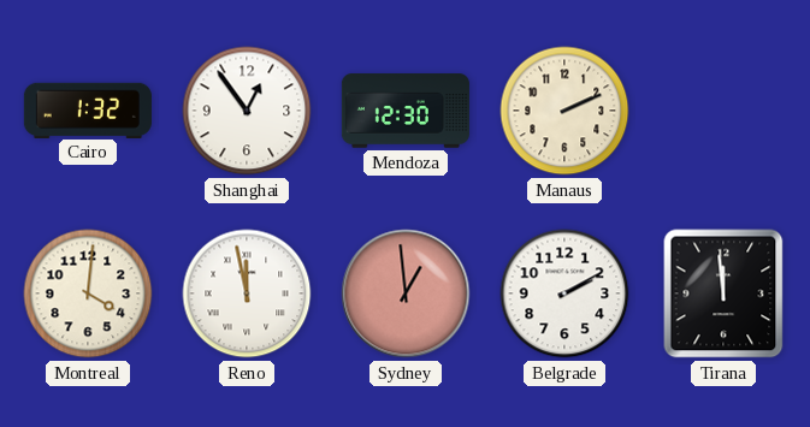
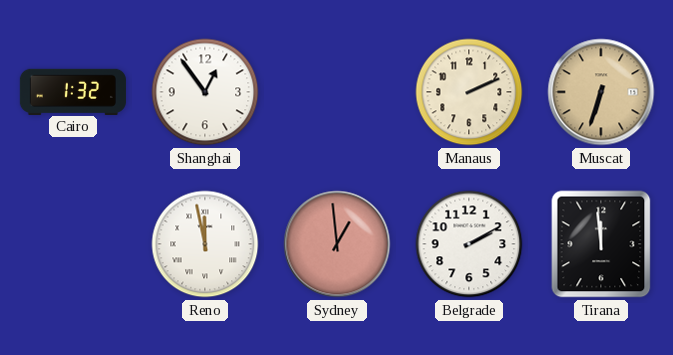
Mendoza: 12:30 -> none
Muscat: none -> 6:33
Montreal: 4:01 -> none
